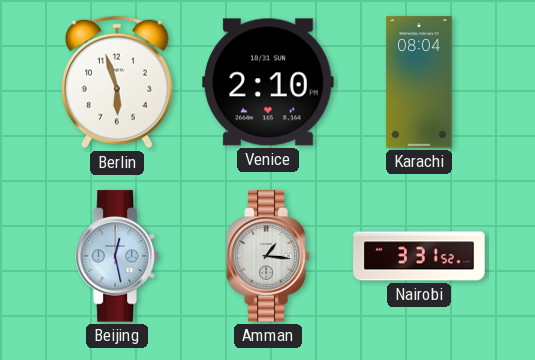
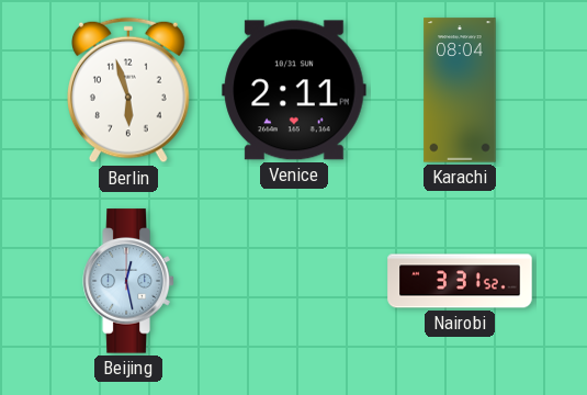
Venice: 2:10 -> 2:11
Amman: 1:16 -> none
